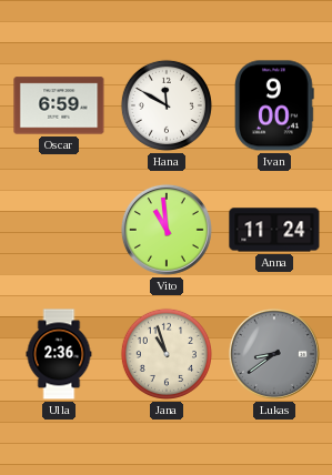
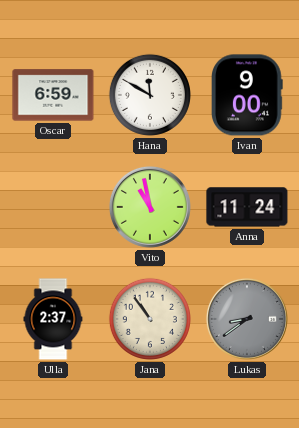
Vito: 10:59 -> 10:58
Ulla: 2:36 -> 2:37
Jana: 10:57 -> 10:54
